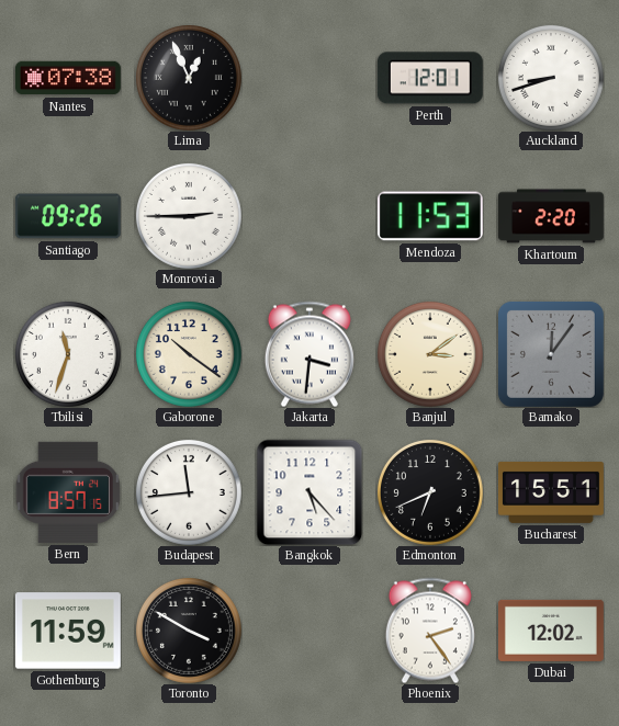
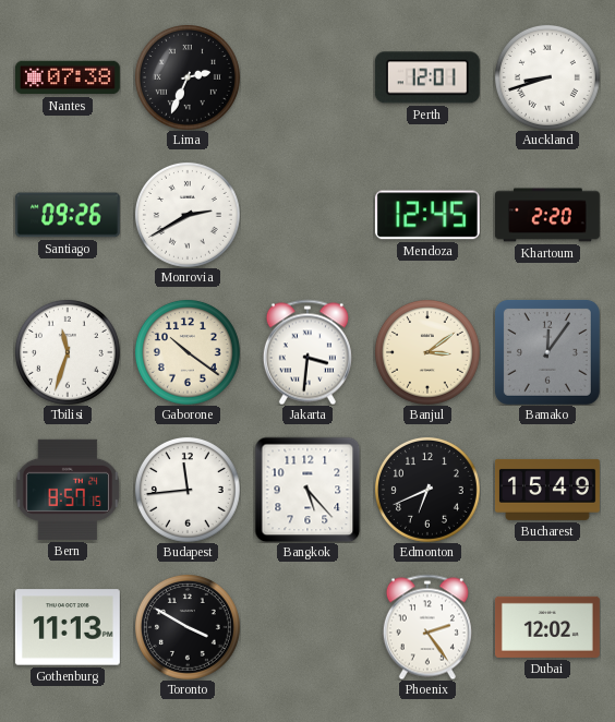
Lima: 12:56 -> 2:34
Monrovia: 2:45 -> 2:40
Mendoza: 11:53 -> 12:45
Bucharest: 15:51 -> 15:49
Gothenburg: 11:59 -> 11:13
